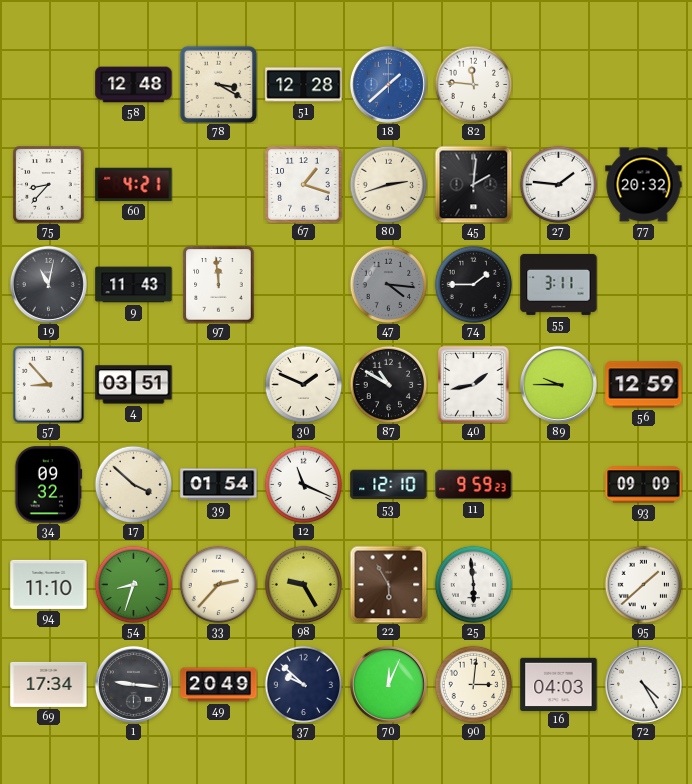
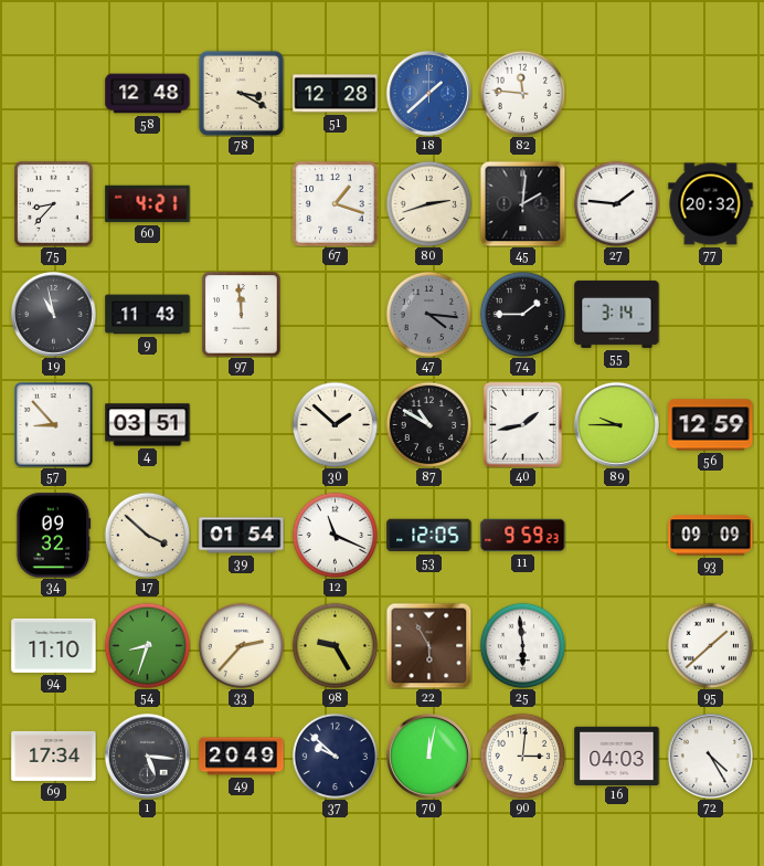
19: 11:02 -> 10:58
55: 3:11 -> 3:14
30: 1:49 -> 1:52
53: 12:10 -> 12:05
1: 9:16 -> 5:16
70: 12:04 -> 12:02
